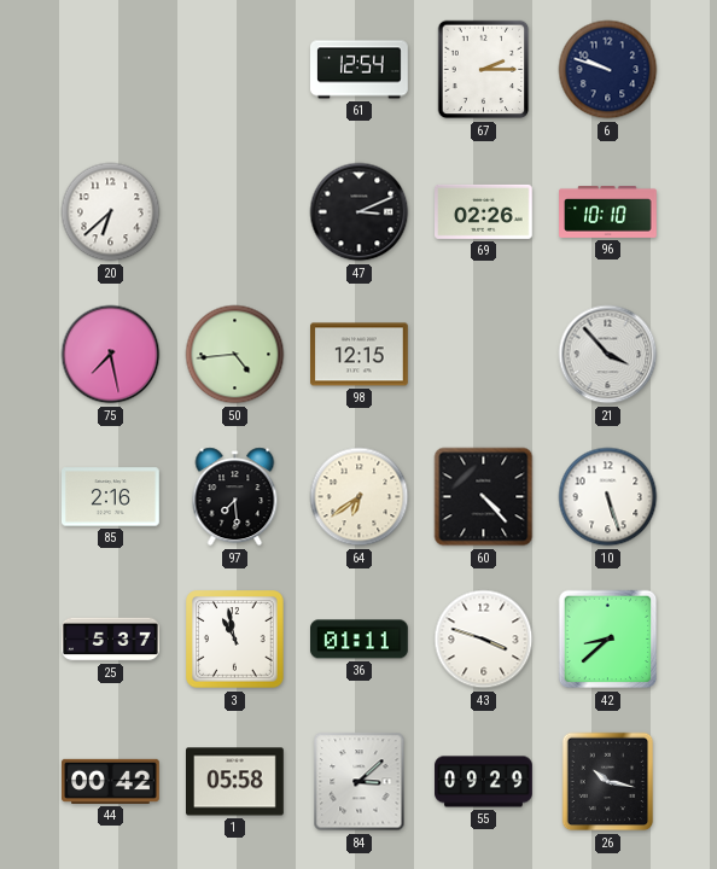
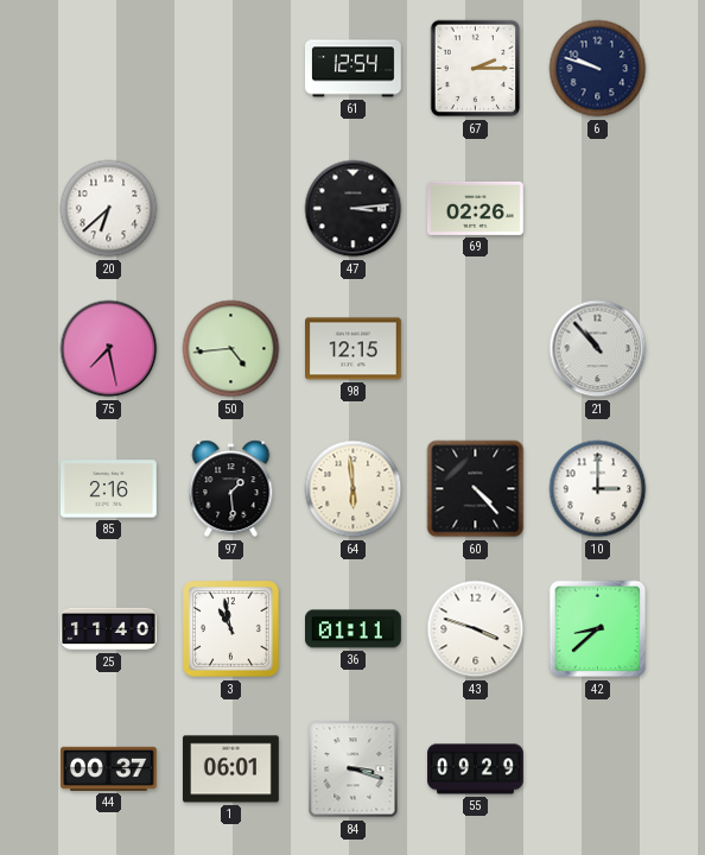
47: 3:11 -> 3:14
96: 10:10 -> none
21: 3:53 -> 10:53
97: 7:29 -> 1:29
64: 6:39 -> 5:59
10: 5:27 -> 3:00
25: 5:37 -> 11:40
44: 00:42 -> 00:37
1: 05:58 -> 06:01
84: 3:08 -> 3:18
26: 10:17 -> none
